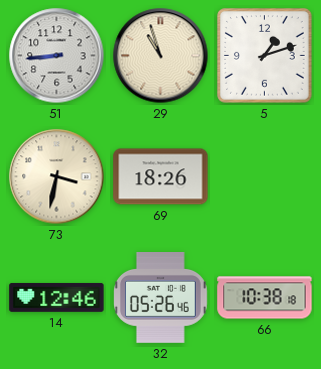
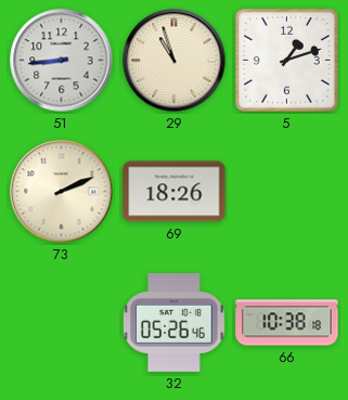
73: 3:32 -> 2:11
14: 12:46 -> none
